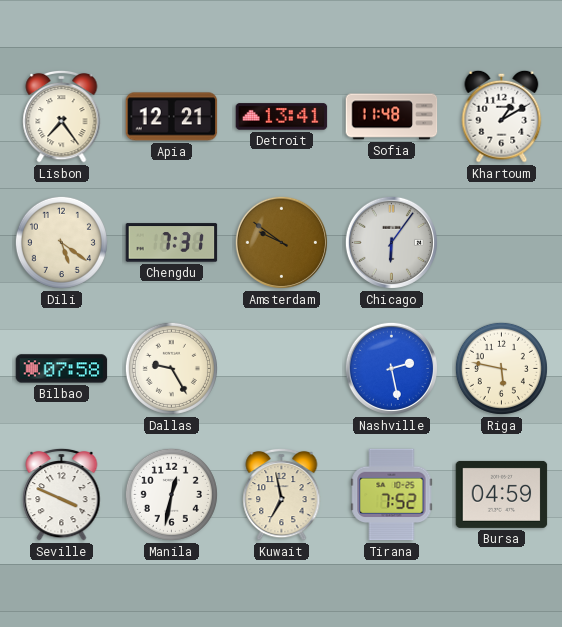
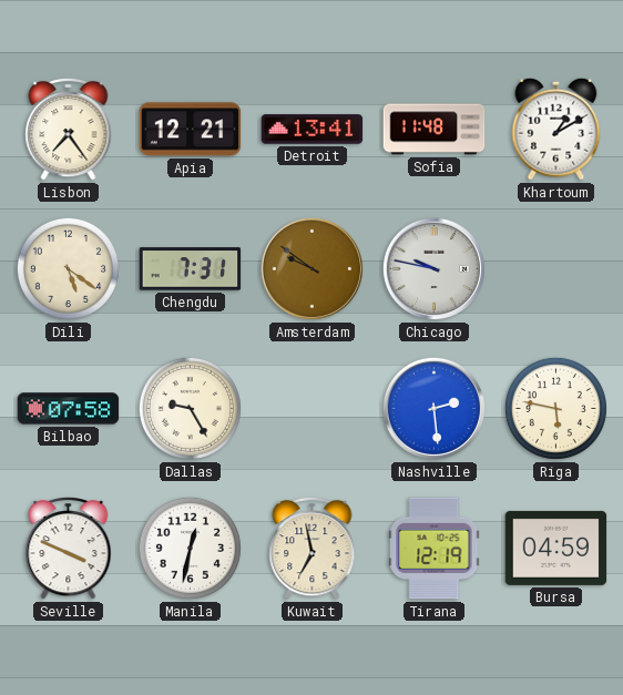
Chicago: 6:06 -> 9:47
Nashville: 2:28 -> 2:29
Tirana: 7:52 -> 12:19
